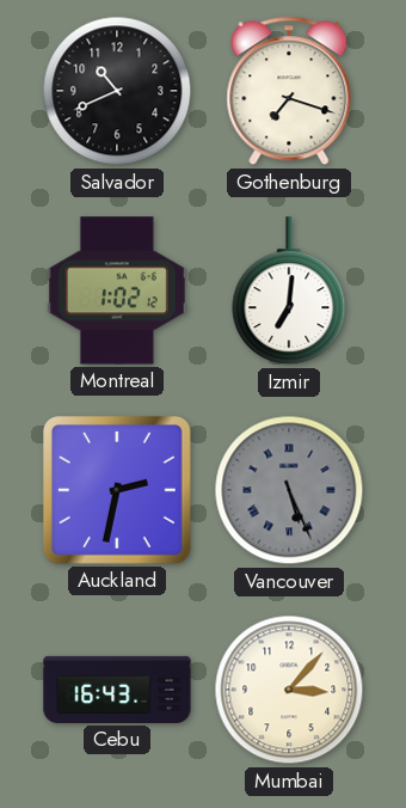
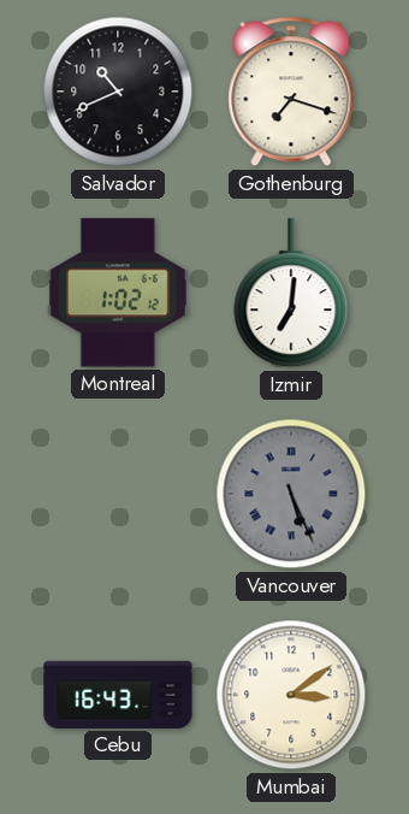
Auckland: 2:32 -> none
Mumbai: 3:07 -> 3:09
